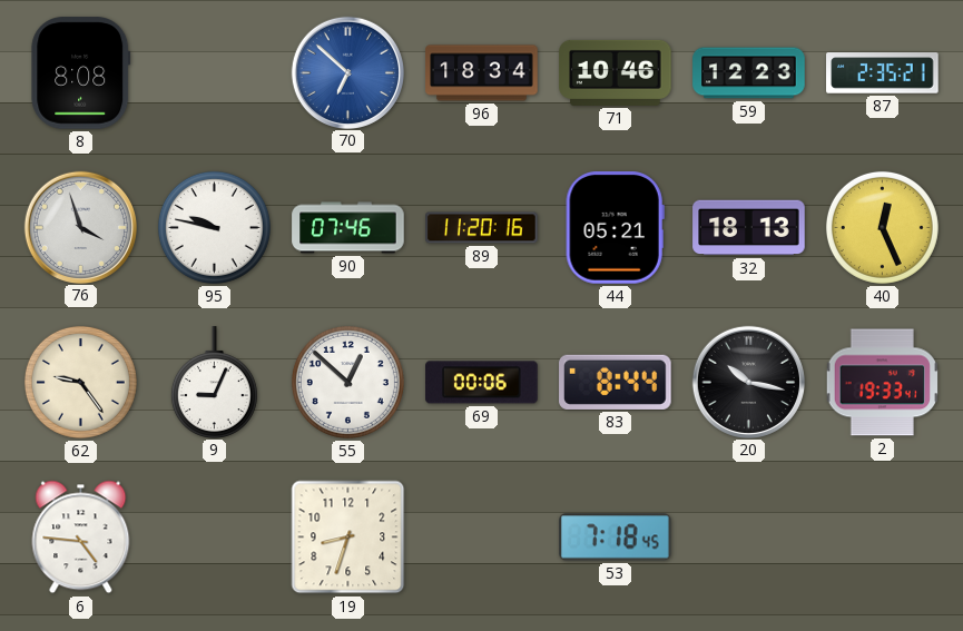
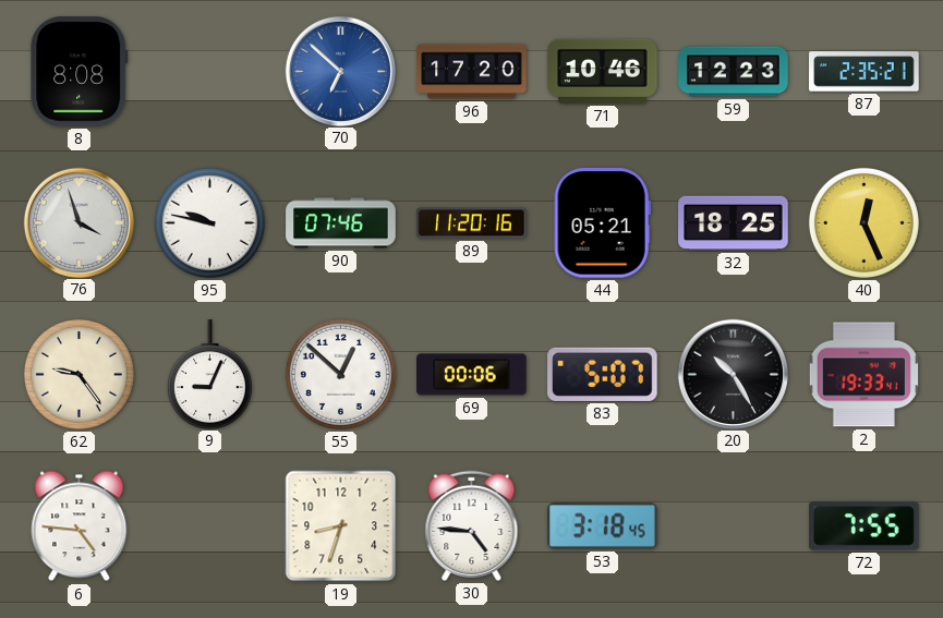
96: 18:34 -> 17:20
32: 18:13 -> 18:25
83: 8:44 -> 5:07
20: 10:17 -> 10:25
30: none -> 4:46
53: 7:18 -> 3:18
72: none -> 7:55
